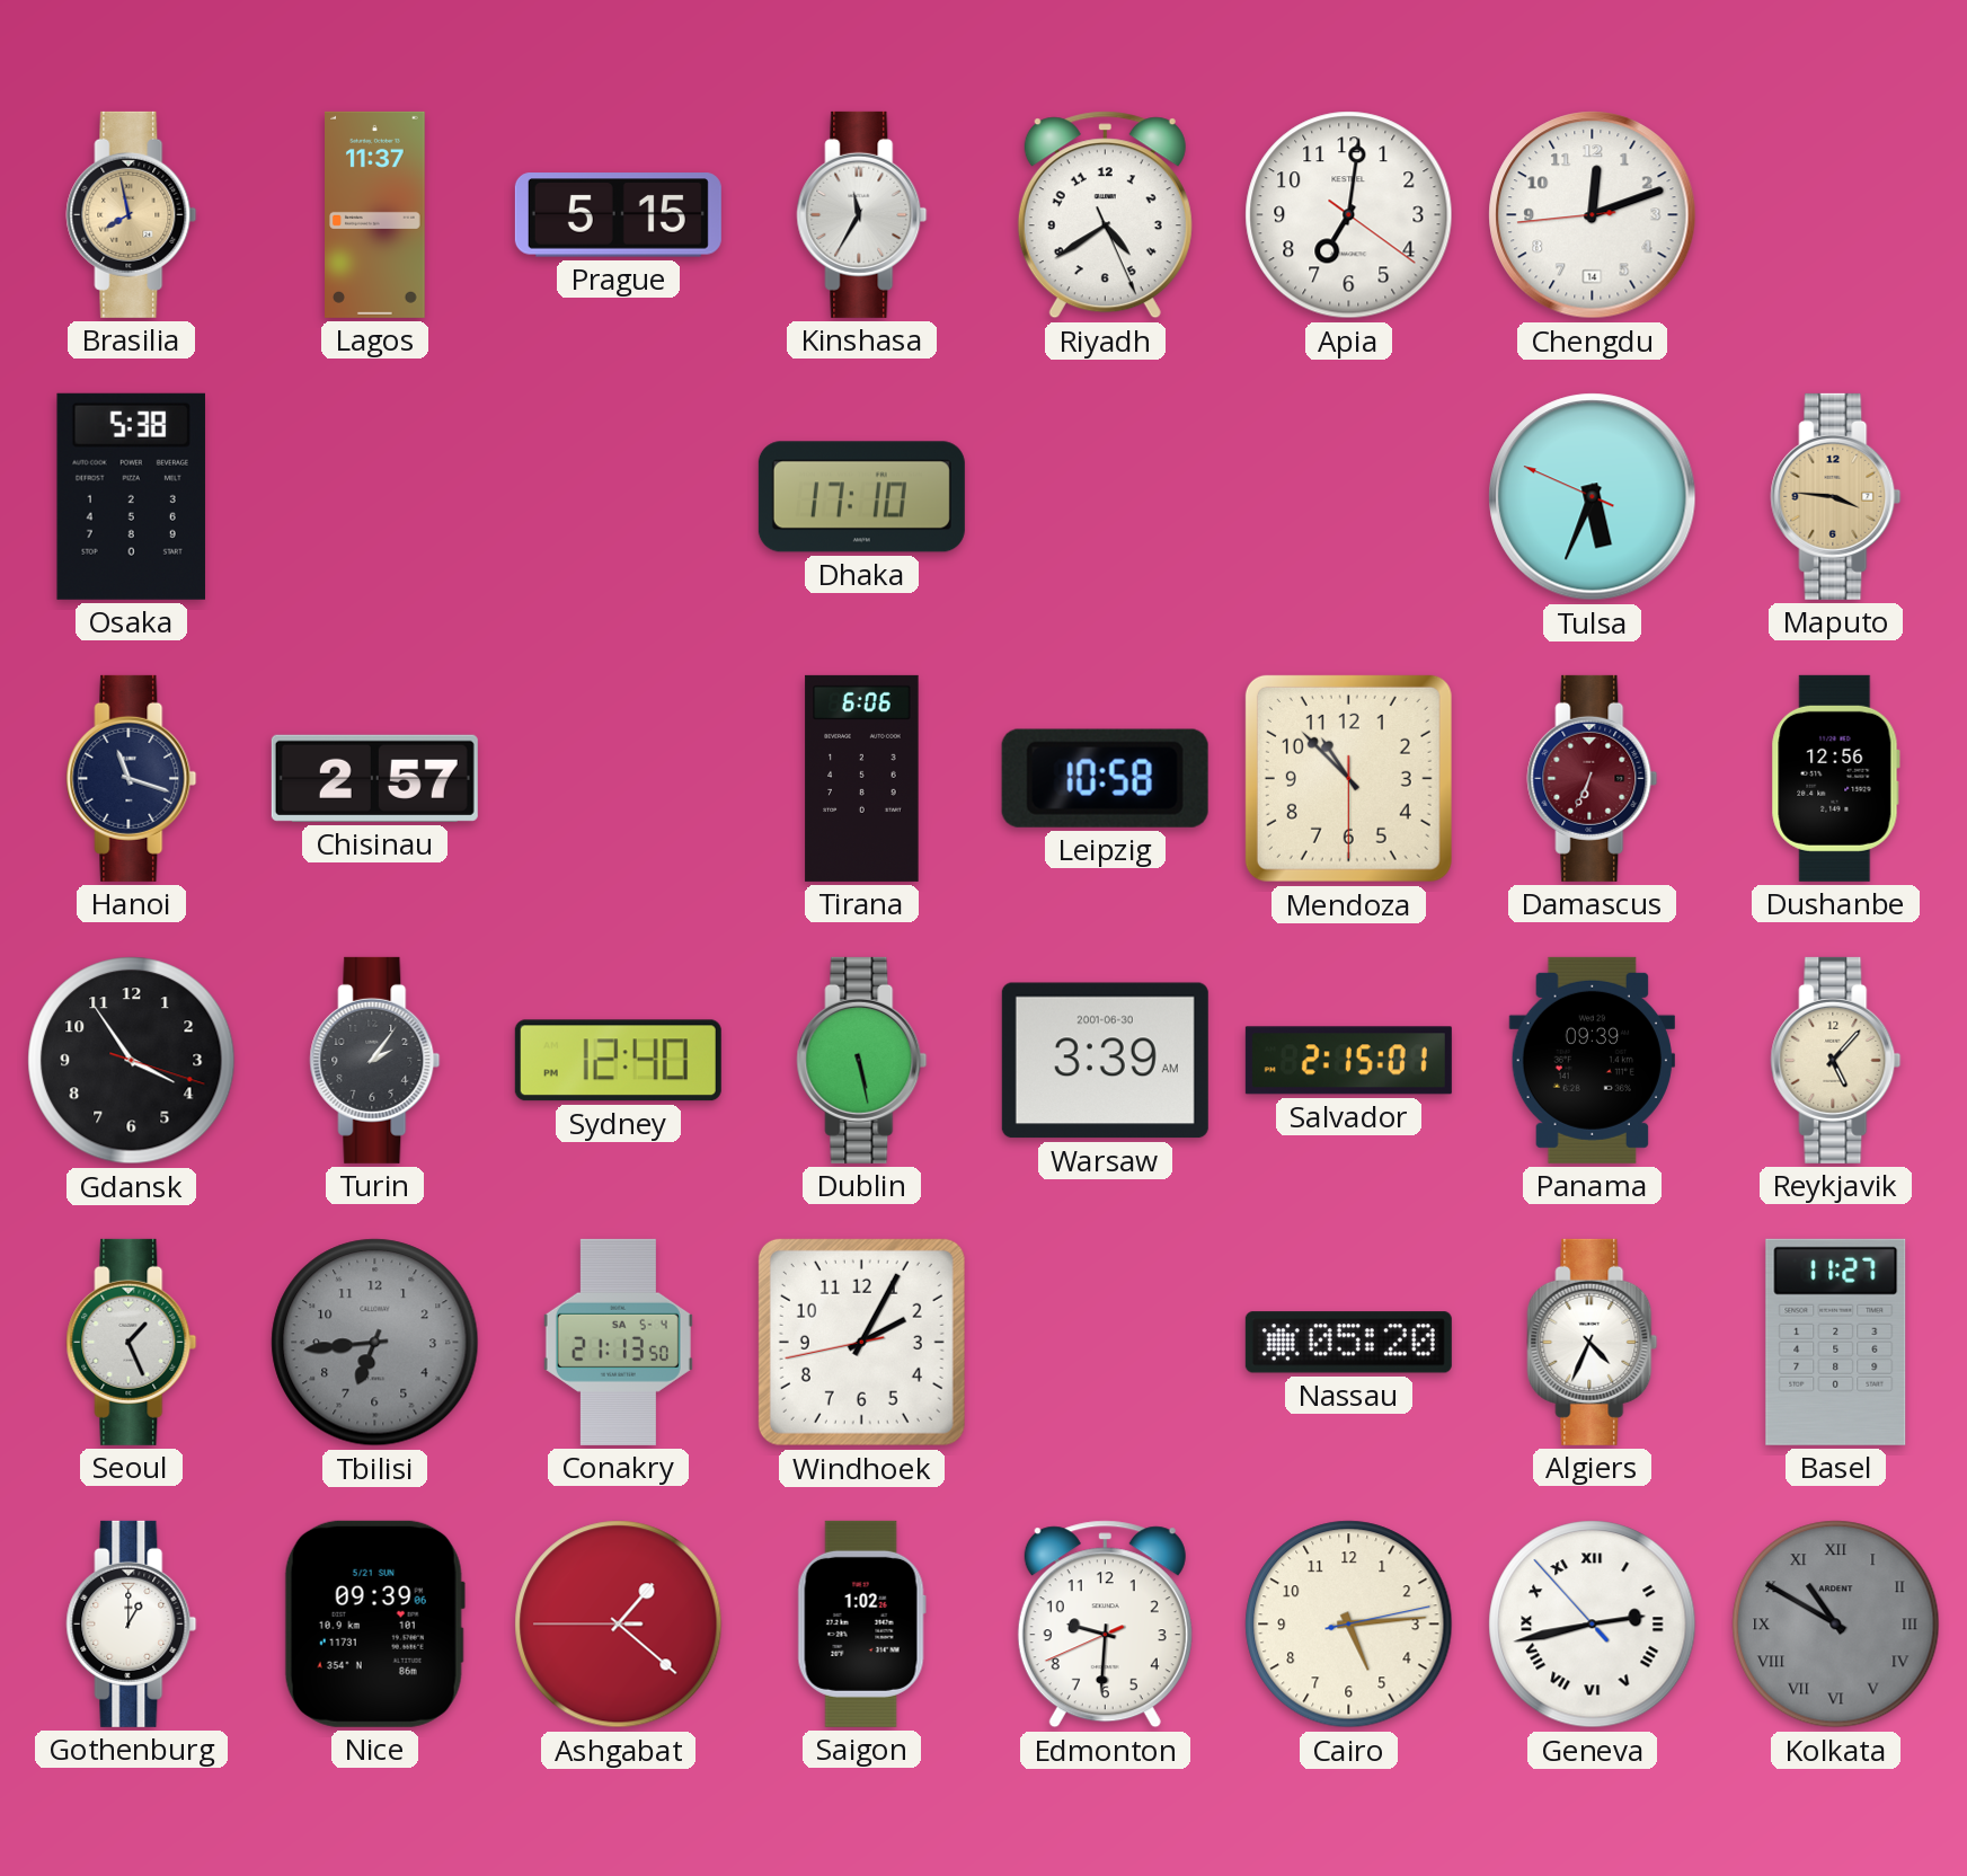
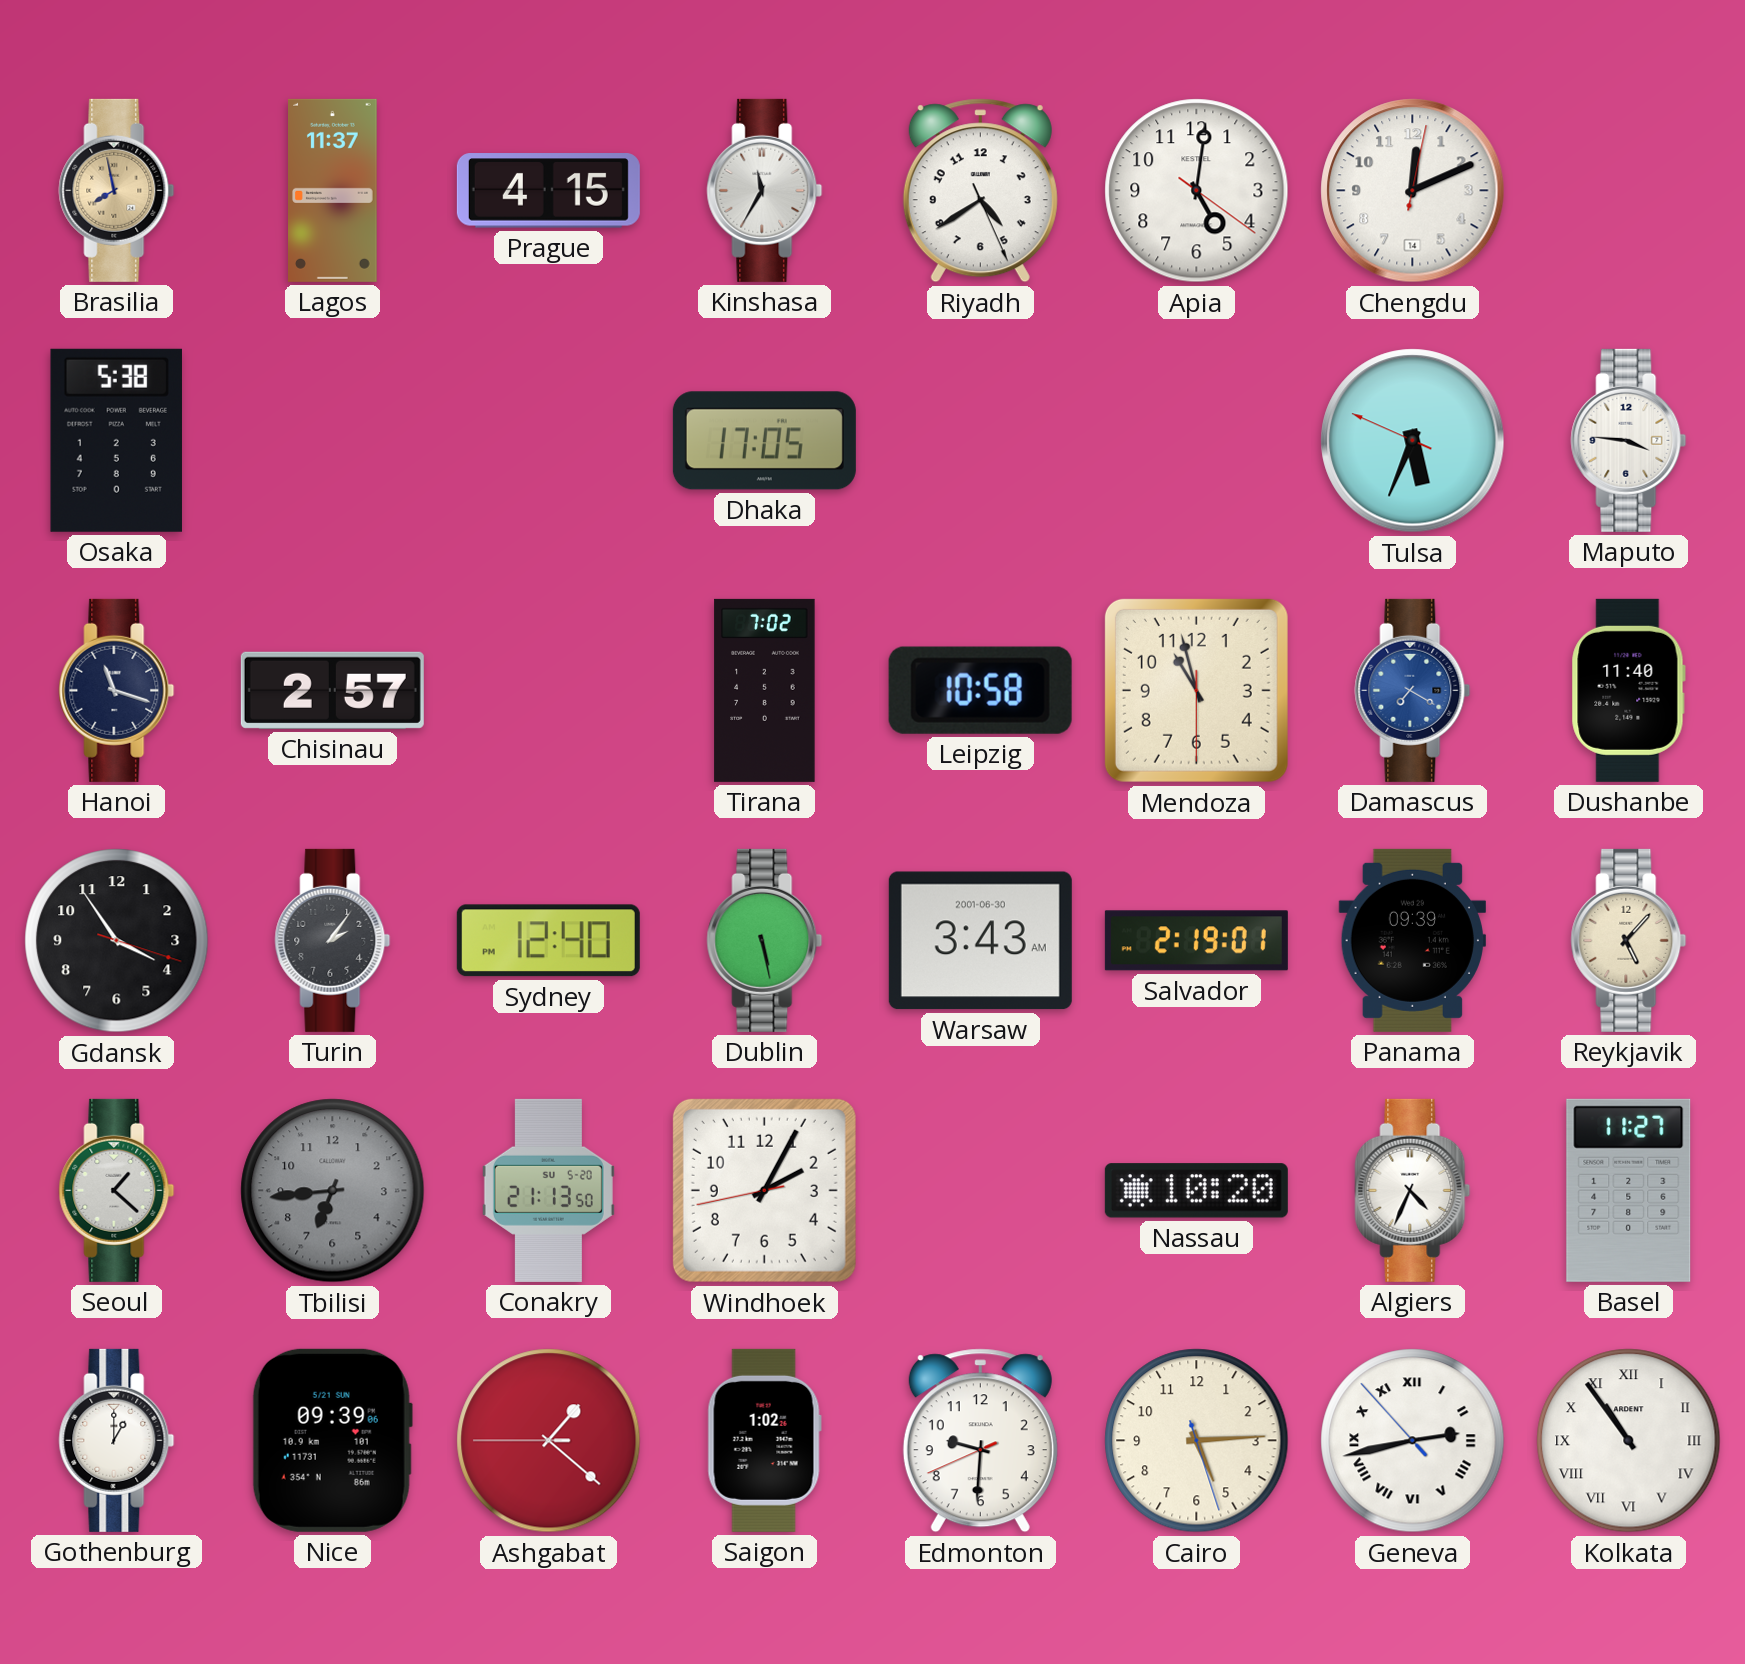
Prague: 5:15 -> 4:15
Apia: 7:01 -> 5:01
Chengdu: 12:11:44 -> 12:11:02
Dhaka: 17:10 -> 17:05
Maputo dial: champagne -> white
Tirana: 6:06 -> 7:02
Mendoza: 10:52 -> 10:57
Damascus: 6:34 -> 7:20
Damascus dial: burgundy -> blue
Dushanbe: 12:56 -> 11:40
Warsaw: 3:39 -> 3:43
Salvador: 2:15 -> 2:19
Seoul: 1:26 -> 1:22
Conakry date: SA 5-4 -> SU 5-20
Nassau: 05:20 -> 10:20
Cairo: 5:14:13 -> 5:14:27
Kolkata: 10:50 -> 10:54
Kolkata dial: grey -> white
